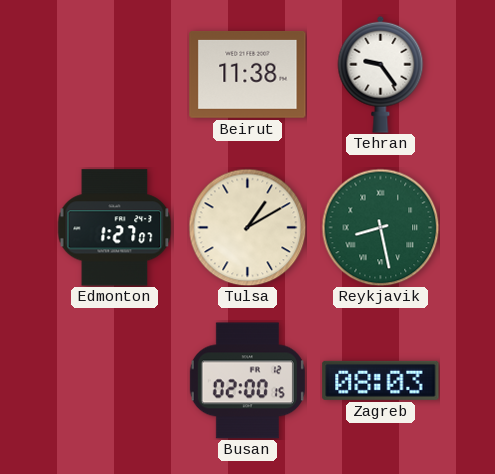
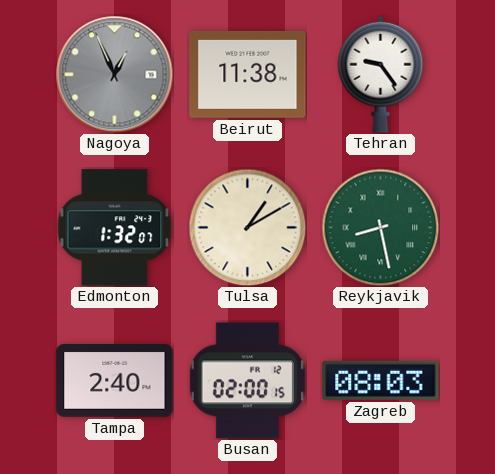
Nagoya: none -> 12:56
Edmonton: 1:27 -> 1:32
Tampa: none -> 2:40
